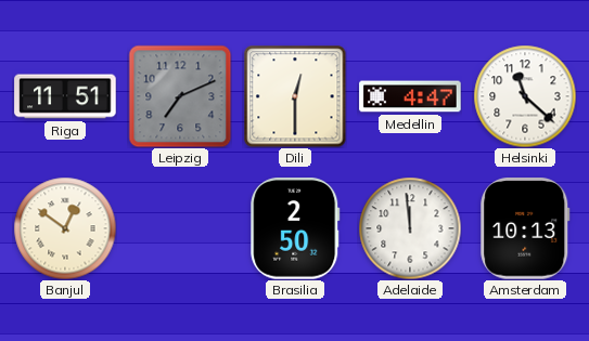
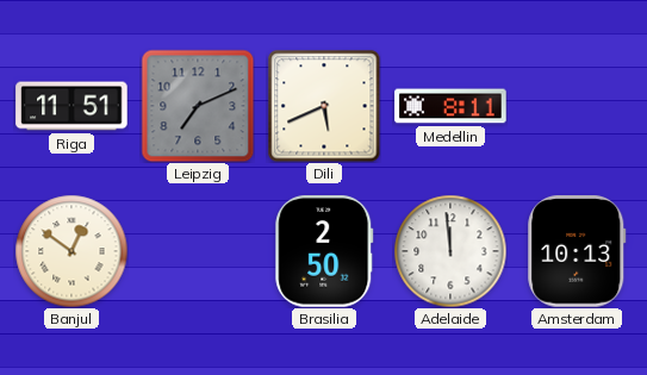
Dili: 12:30 -> 5:41
Medellin: 4:47 -> 8:11
Helsinki: 11:22 -> none
